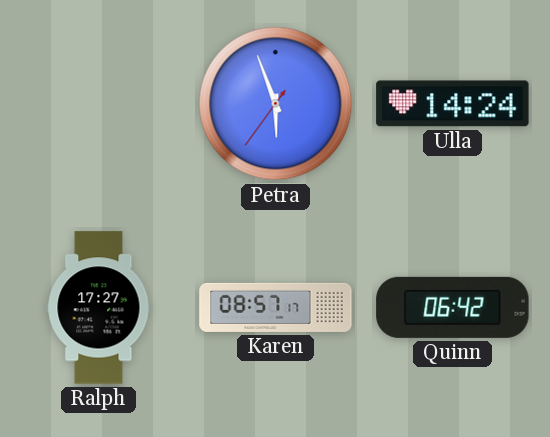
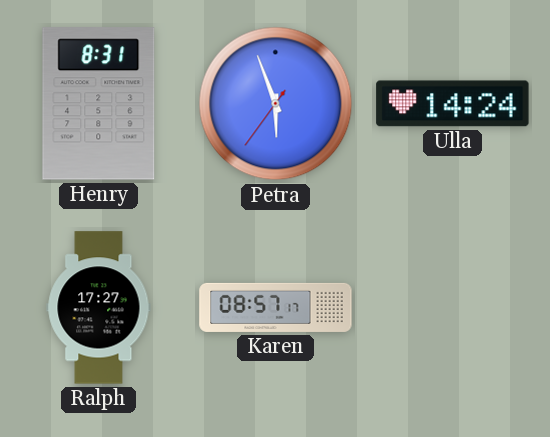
Henry: none -> 8:31
Quinn: 06:42 -> none
